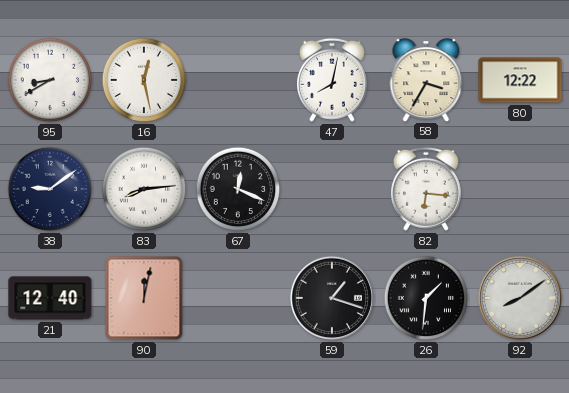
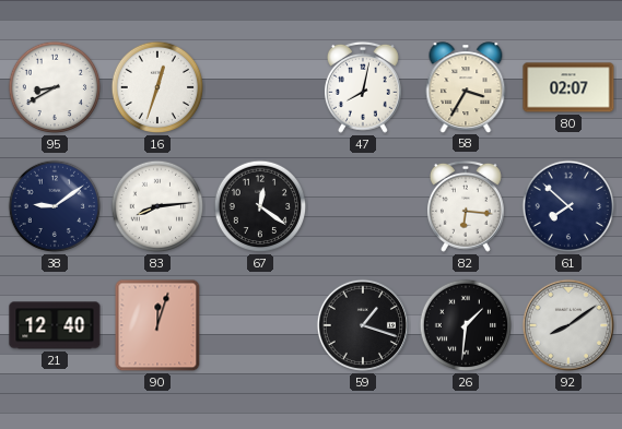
16: 12:28 -> 12:33
80: 12:22 -> 02:07
67: 12:19 -> 12:21
61: none -> 7:52
90: 12:02 -> 12:03
